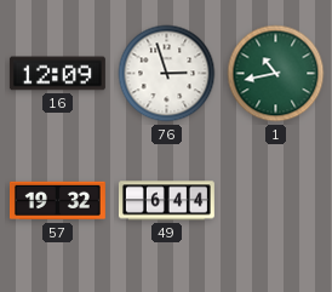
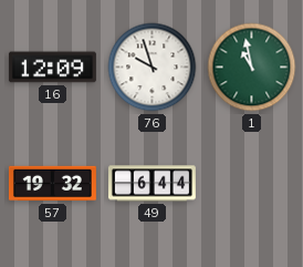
76: 2:57 -> 9:57
1: 10:43 -> 10:58
